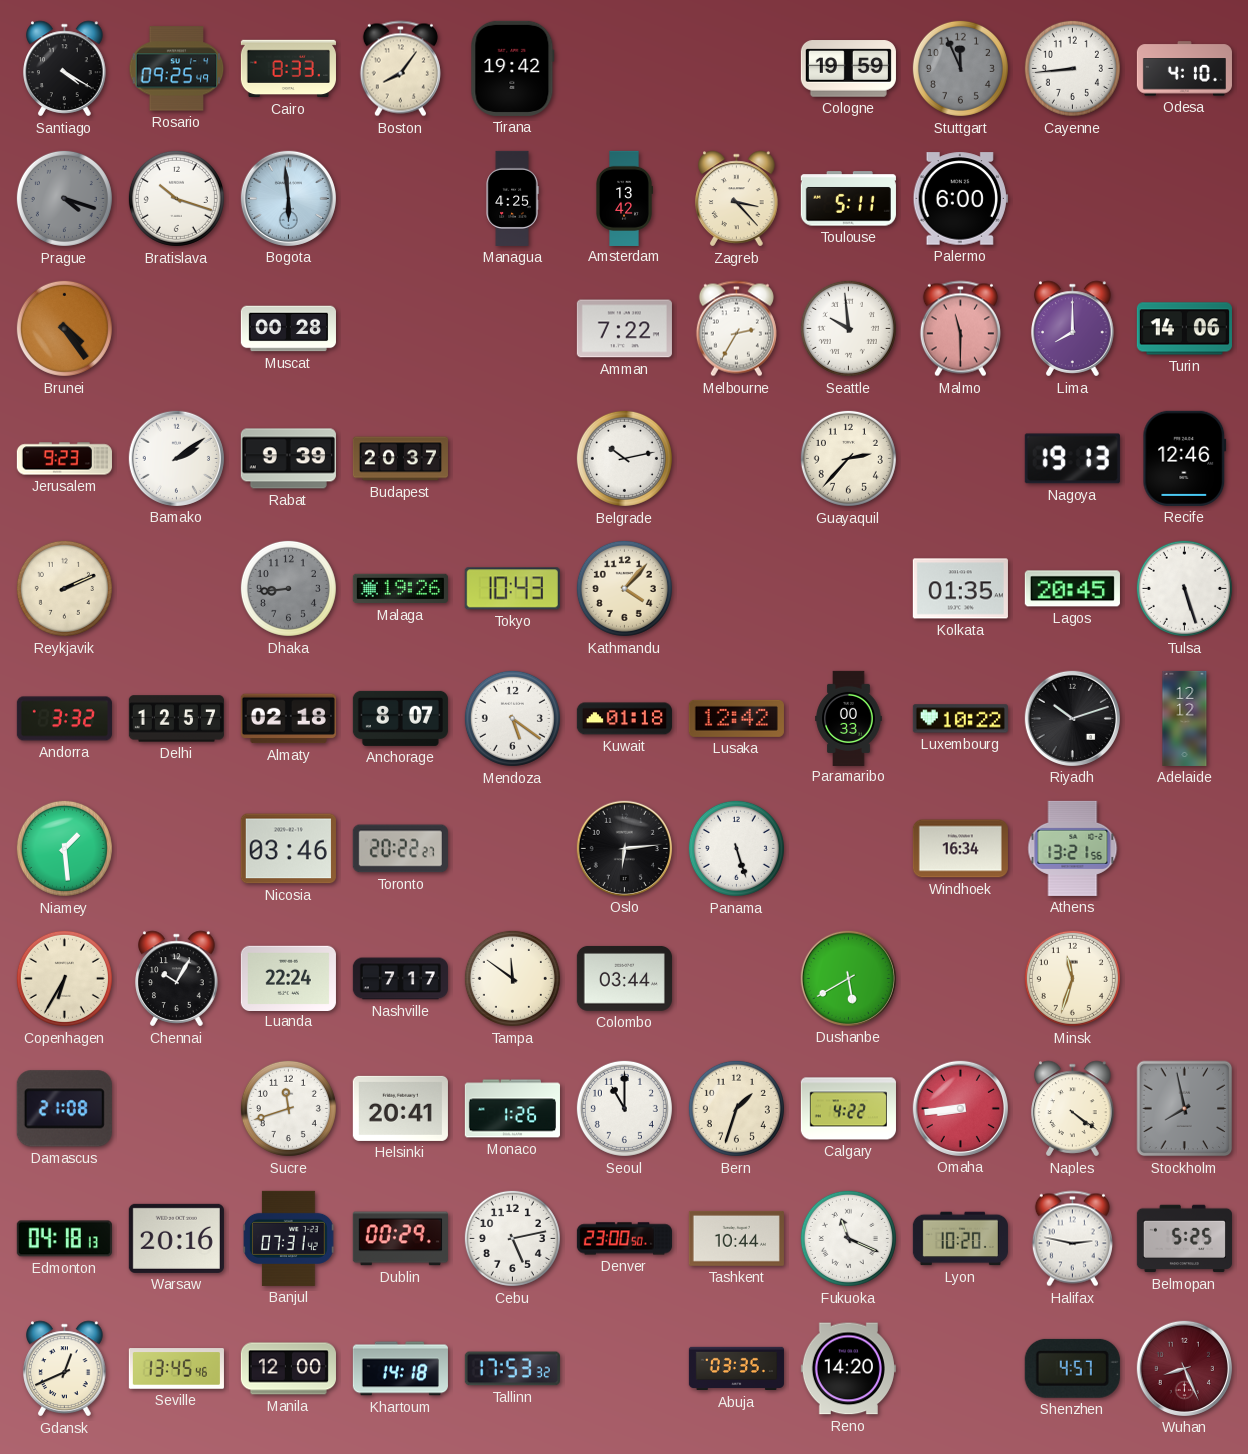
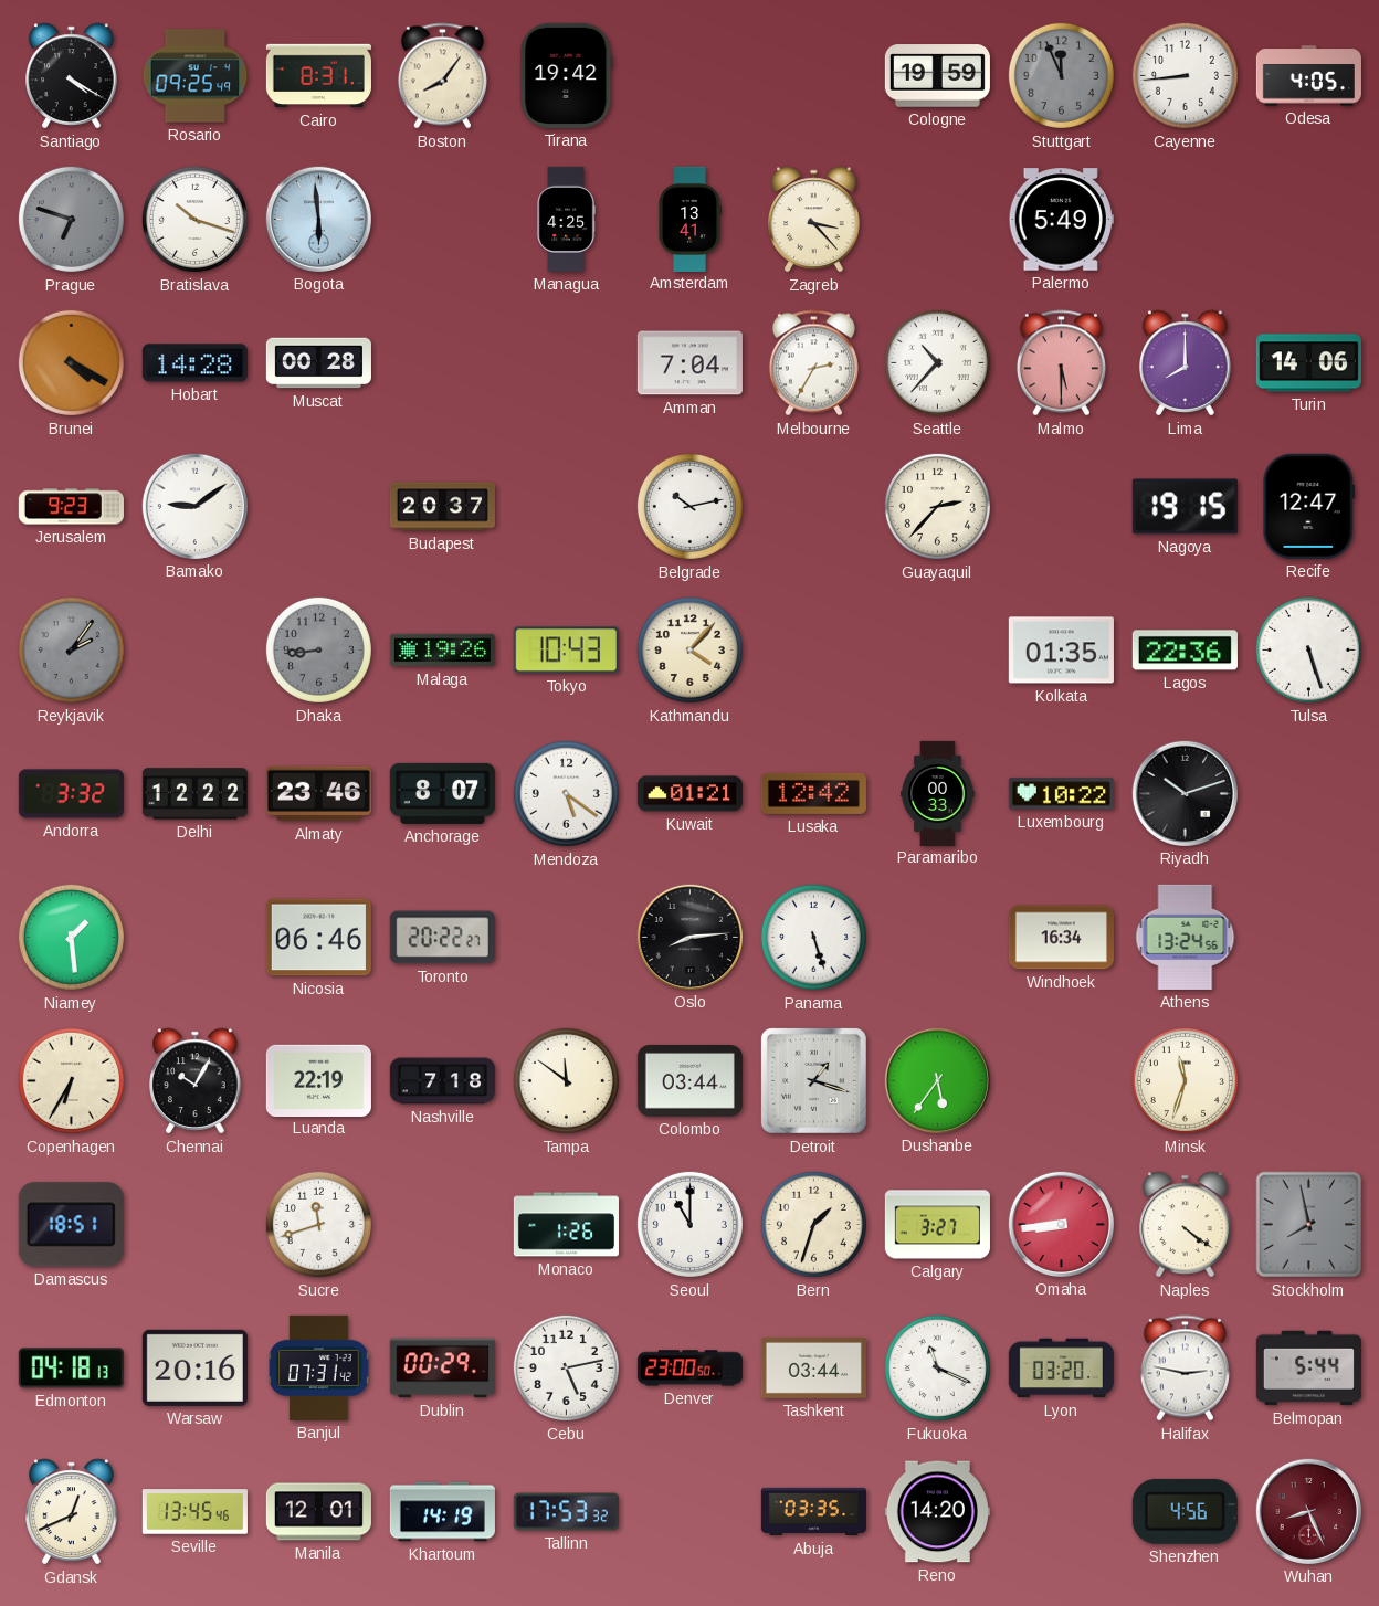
Cairo: 8:33 -> 8:31
Odesa: 4:10 -> 4:05
Prague: 4:18 -> 6:48
Amsterdam: 13:42 -> 13:41
Toulouse: 5:11 -> none
Palermo: 6:00 -> 5:49
Brunei: 4:24 -> 4:20
Hobart: none -> 14:28
Amman: 7:22 -> 7:04
Seattle: 9:59 -> 10:37
Malmo: 11:30 -> 5:30
Bamako: 2:09 -> 9:09
Rabat: 9:39 -> none
Nagoya: 19:13 -> 19:15
Recife: 12:46 -> 12:47
Reykjavik: 2:11 -> 2:06
Reykjavik dial: cream -> grey
Lagos: 20:45 -> 22:36
Delhi: 12:57 -> 12:22
Almaty: 02:18 -> 23:46
Kuwait: 01:18 -> 01:21
Adelaide: 12:12 -> none
Nicosia: 03:46 -> 06:46
Oslo: 6:14 -> 8:14
Athens: 13:21 -> 13:24
Luanda: 22:24 -> 22:19
Nashville: 7:17 -> 7:18
Detroit: none -> 1:18
Dushanbe: 5:40 -> 5:36
Damascus: 21:08 -> 18:51
Helsinki: 20:41 -> none
Calgary: 4:22 -> 3:27
Tashkent: 10:44 -> 03:44
Lyon: 10:20 -> 03:20
Belmopan: 5:25 -> 5:44
Manila: 12:00 -> 12:01
Khartoum: 14:18 -> 14:19
Shenzhen: 4:57 -> 4:56
